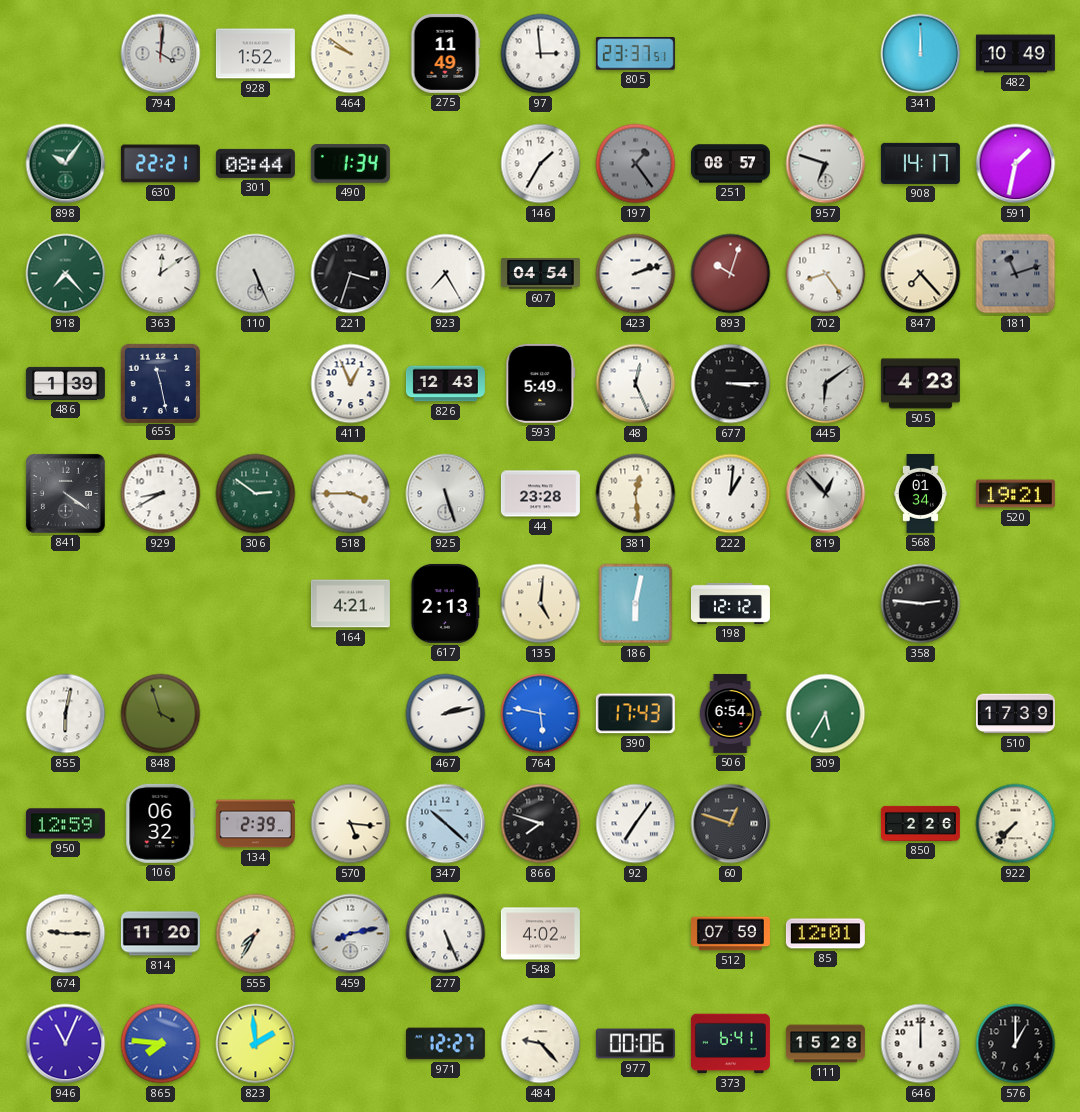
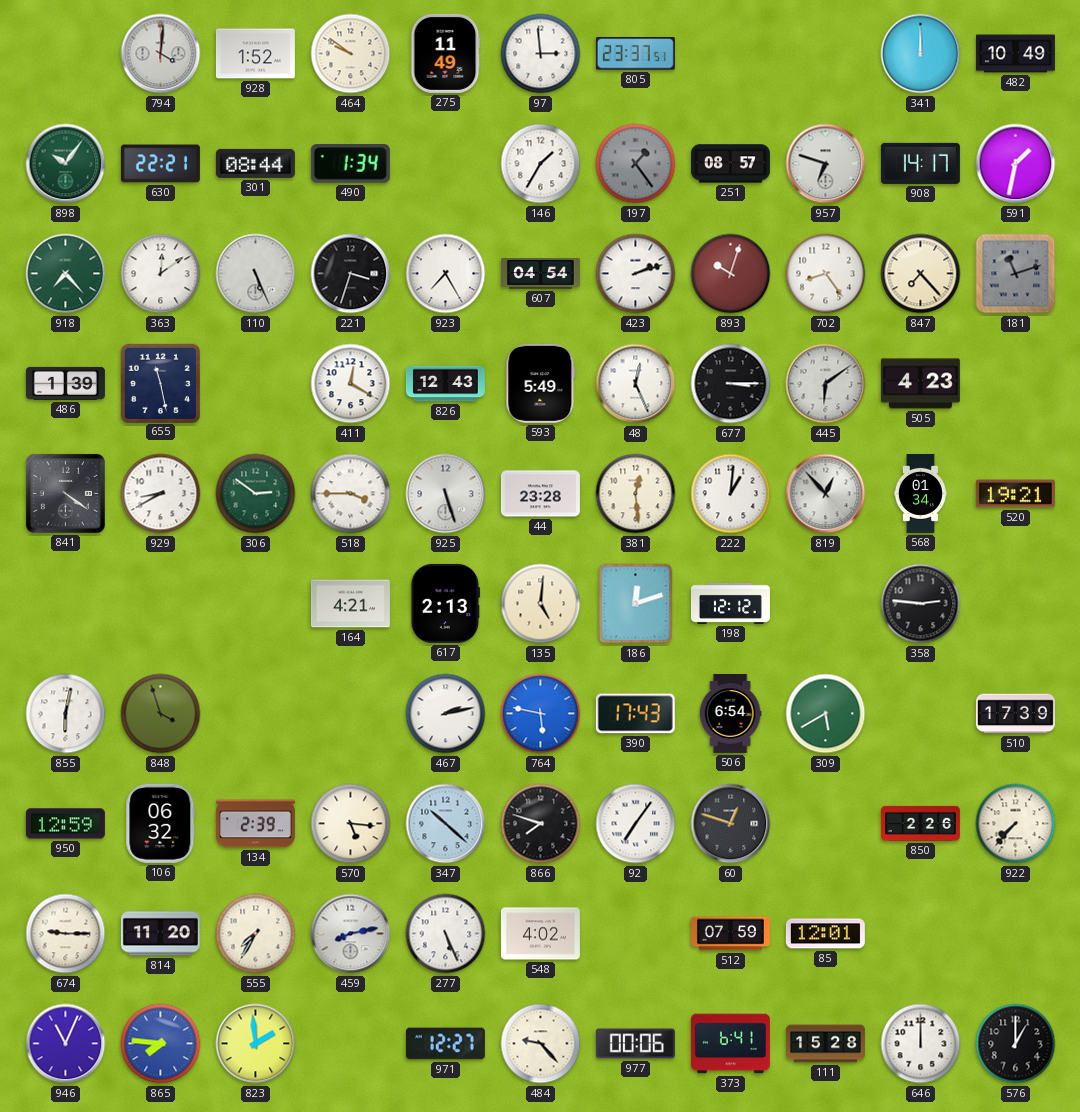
411: 12:56 -> 12:20
186: 6:02 -> 12:12
309: 5:35 -> 5:40
